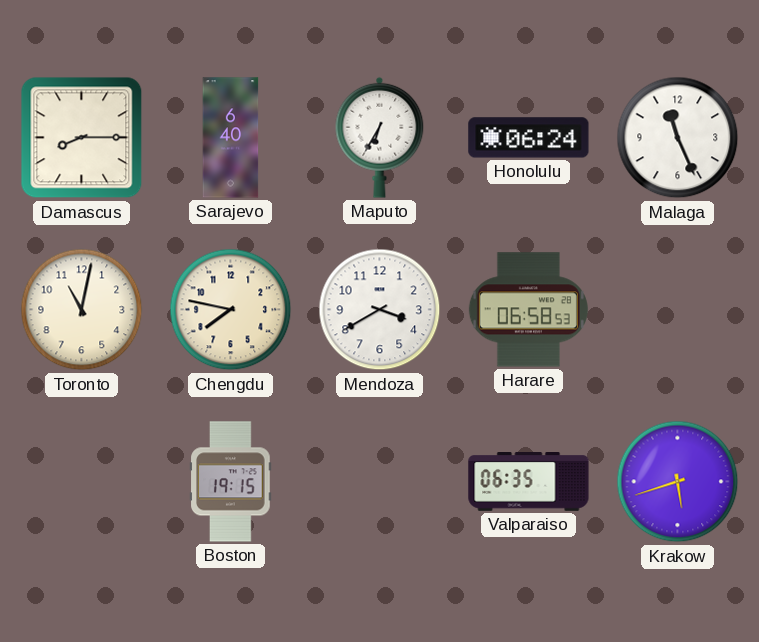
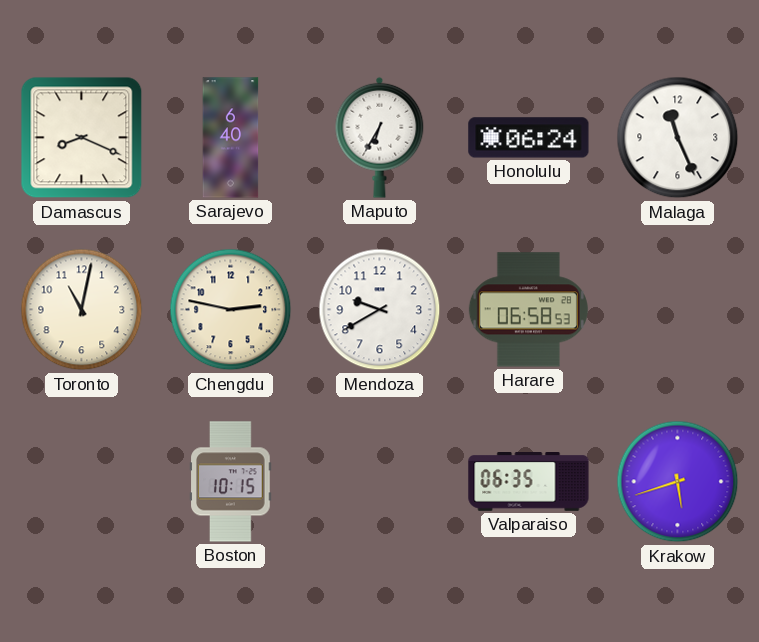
Damascus: 8:15 -> 8:19
Chengdu: 7:47 -> 2:47
Mendoza: 3:40 -> 9:40
Boston: 19:15 -> 10:15
